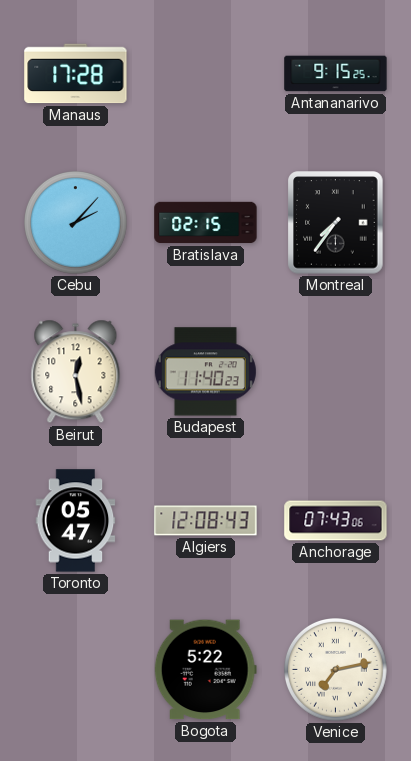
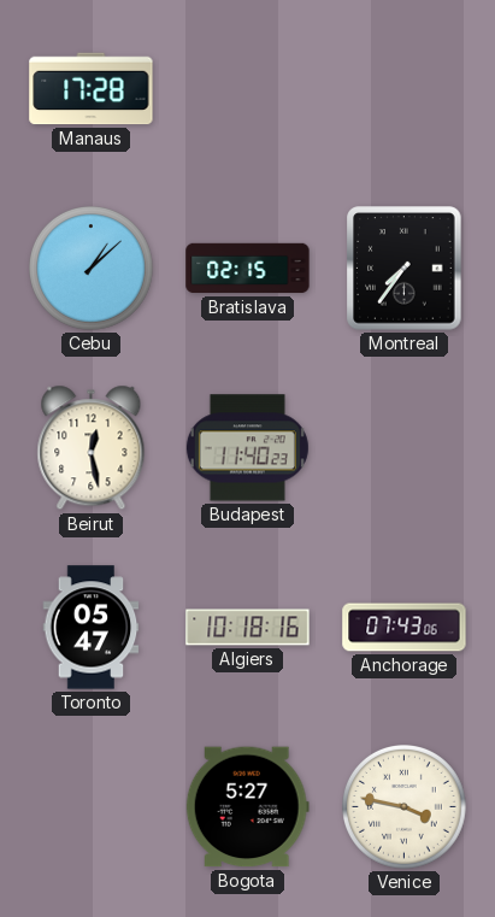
Antananarivo: 9:15 -> none
Cebu: 2:07 -> 1:08
Algiers: 12:08 -> 10:18
Bogota: 5:22 -> 5:27
Venice: 7:13 -> 3:47
